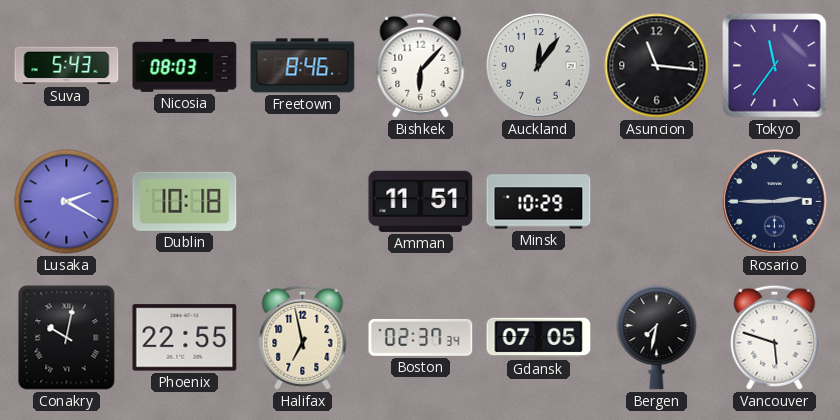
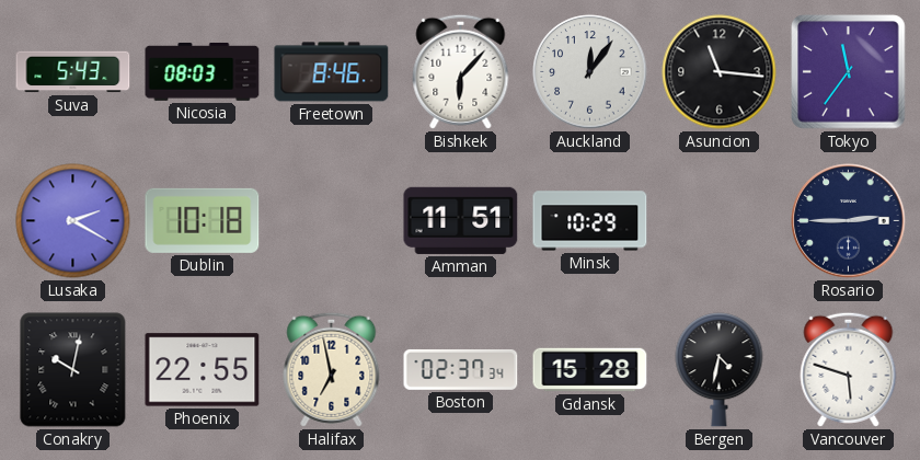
Gdansk: 07:05 -> 15:28
Bergen: 7:32 -> 4:32
